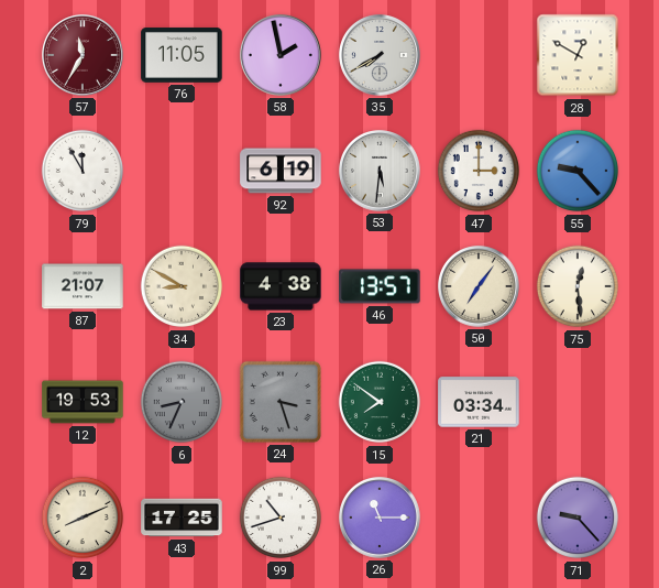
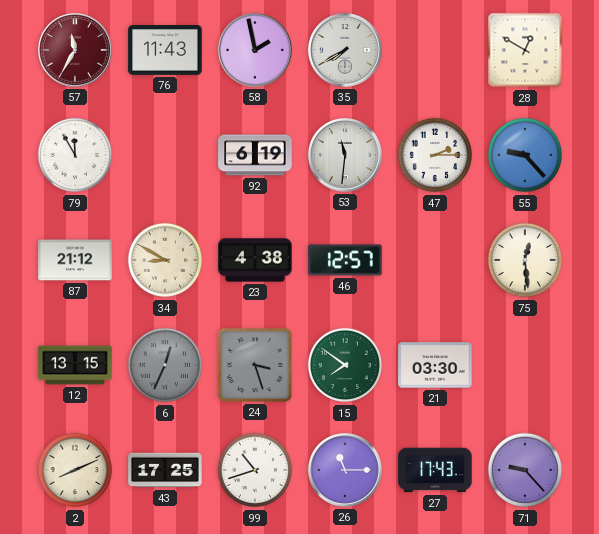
76: 11:05 -> 11:43
53: 5:31 -> 11:31
47: 3:00 -> 2:15
87: 21:07 -> 21:12
46: 13:57 -> 12:57
50: 7:06 -> none
12: 19:53 -> 13:15
6: 8:34 -> 12:34
21: 03:34 -> 03:30
27: none -> 17:43
